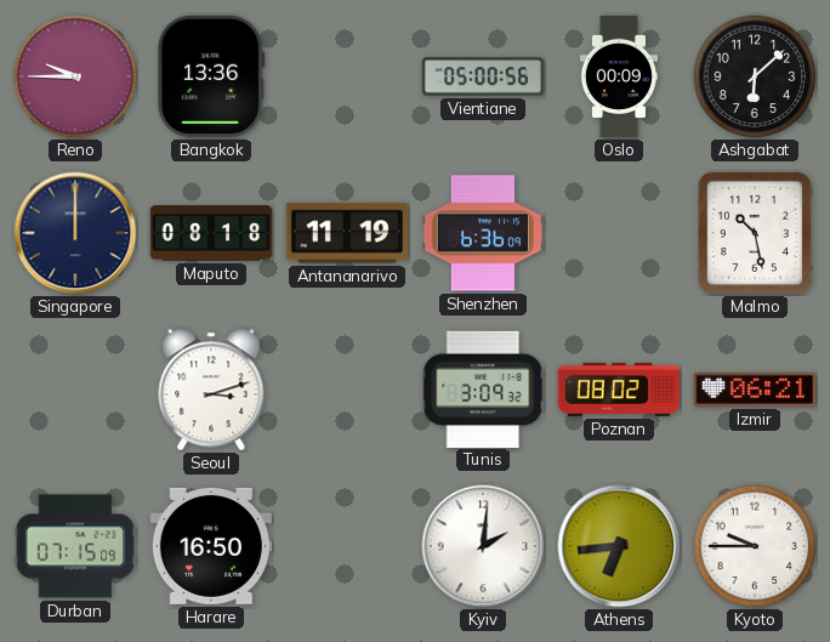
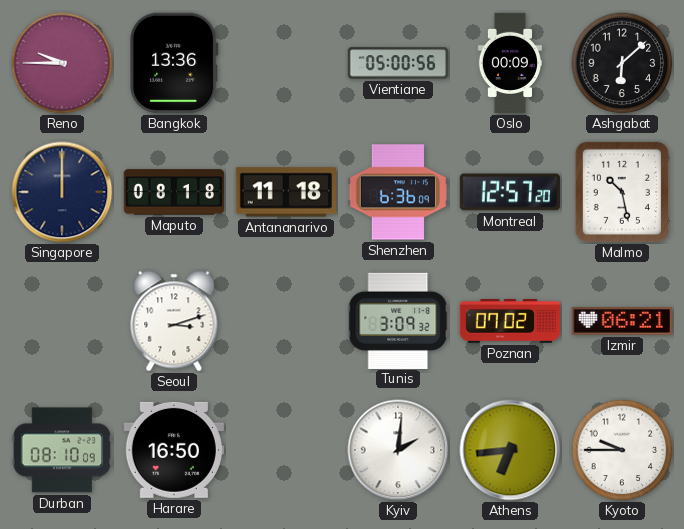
Antananarivo: 11:19 -> 11:18
Montreal: none -> 12:57
Poznan: 08:02 -> 07:02
Durban: 07:15 -> 08:10
